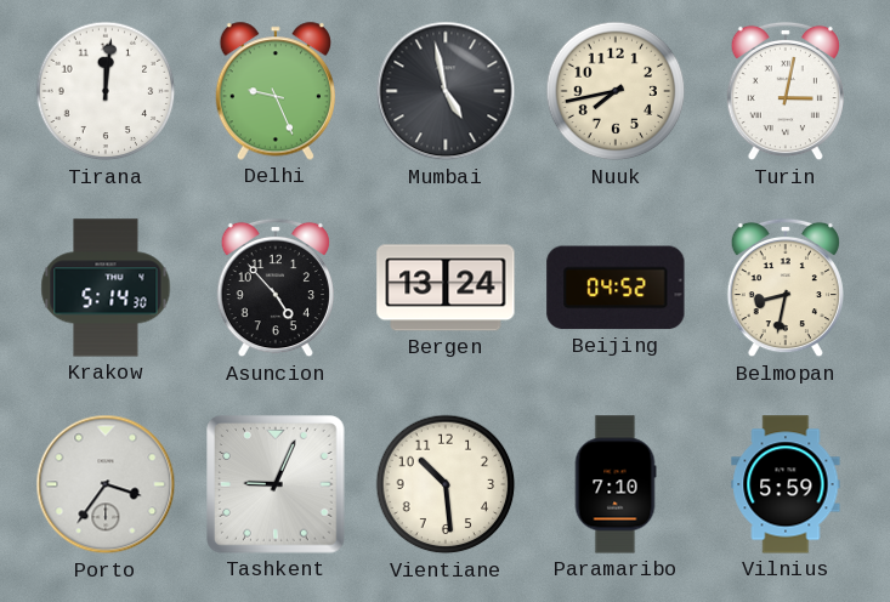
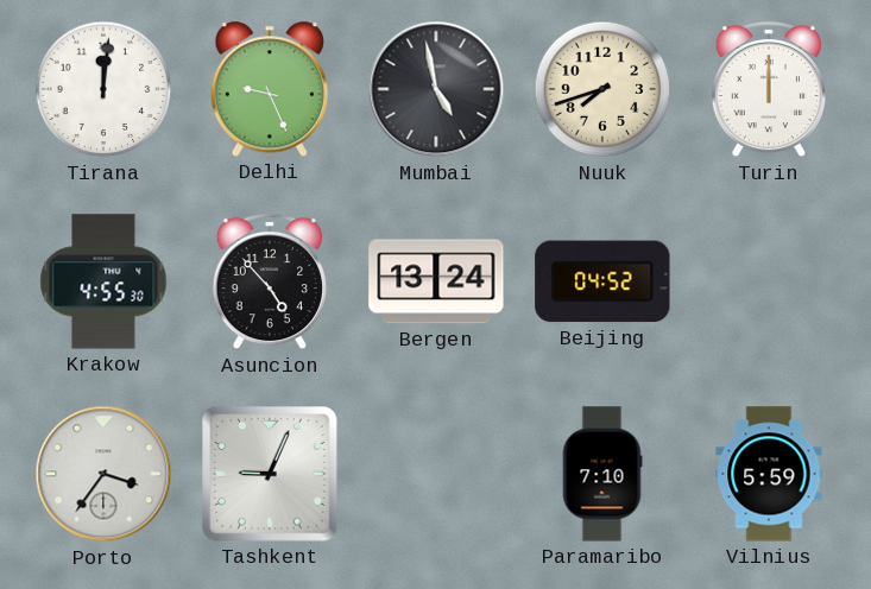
Nuuk: 7:43 -> 7:42
Turin: 3:02 -> 12:00
Krakow: 5:14 -> 4:55
Belmopan: 8:32 -> none
Vientiane: 10:29 -> none
